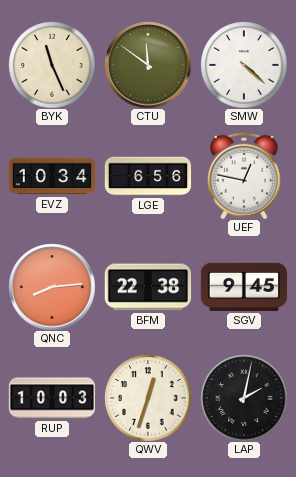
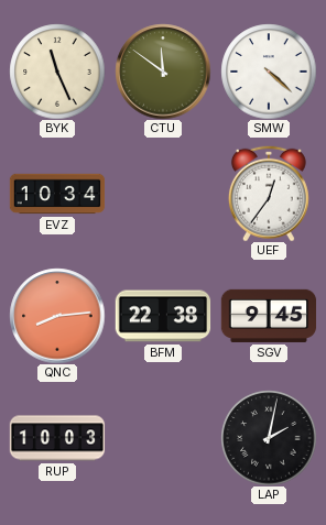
LGE: 6:56 -> none
UEF: 12:47 -> 12:36
QWV: 12:33 -> none
